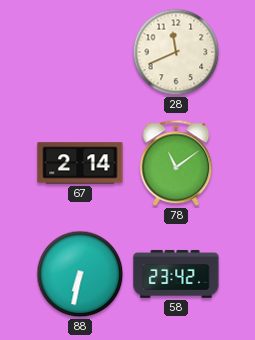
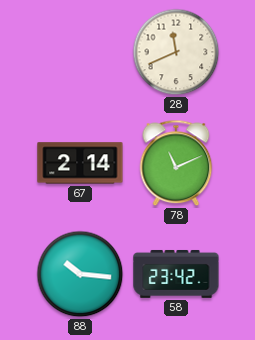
78: 11:09 -> 11:11
88: 6:32 -> 10:16
